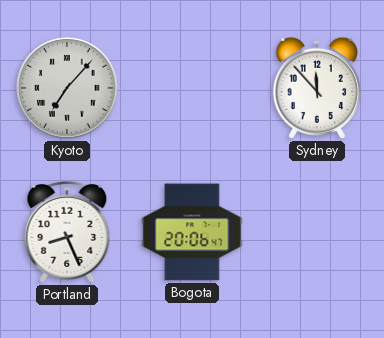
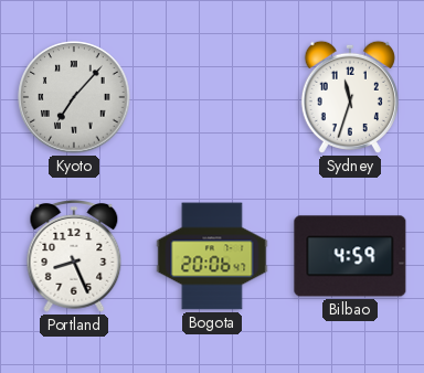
Sydney: 11:53 -> 11:33
Bilbao: none -> 4:59
